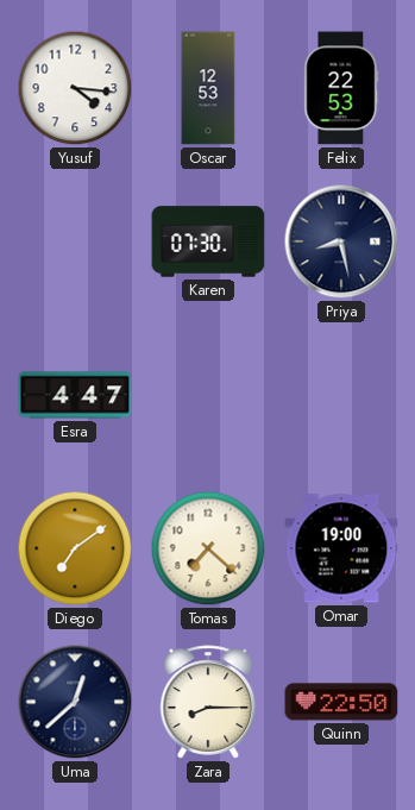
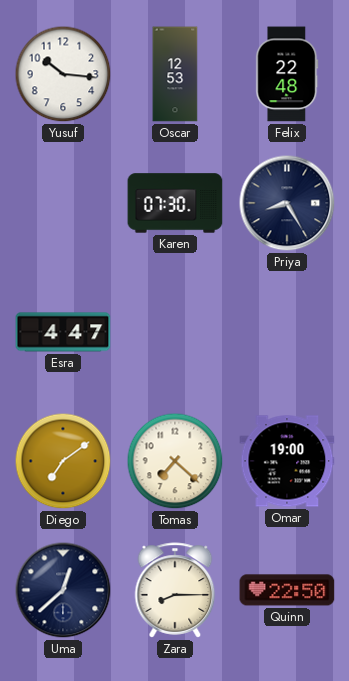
Yusuf: 4:16 -> 10:16
Felix: 22:53 -> 22:48
Priya: 8:28 -> 8:25
